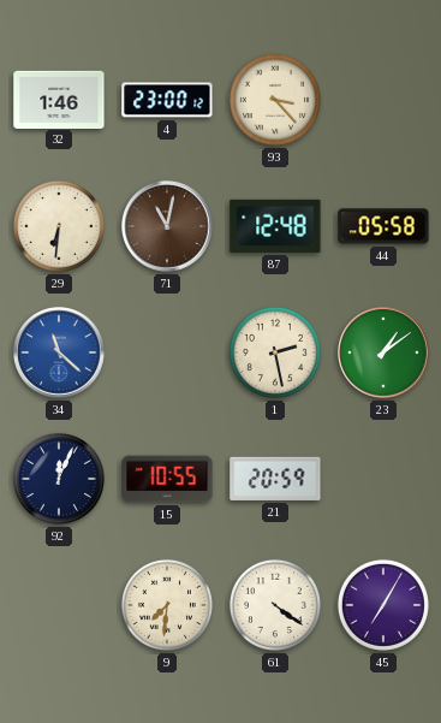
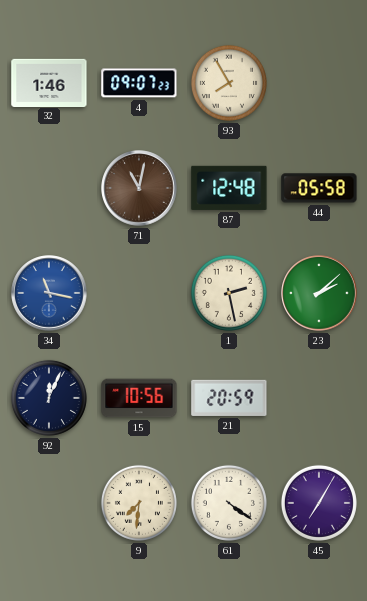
4: 23:00 -> 09:07
93: 3:23 -> 7:55
29: 6:31 -> none
34: 11:22 -> 11:17
23: 1:09 -> 2:08
15: 10:55 -> 10:56
